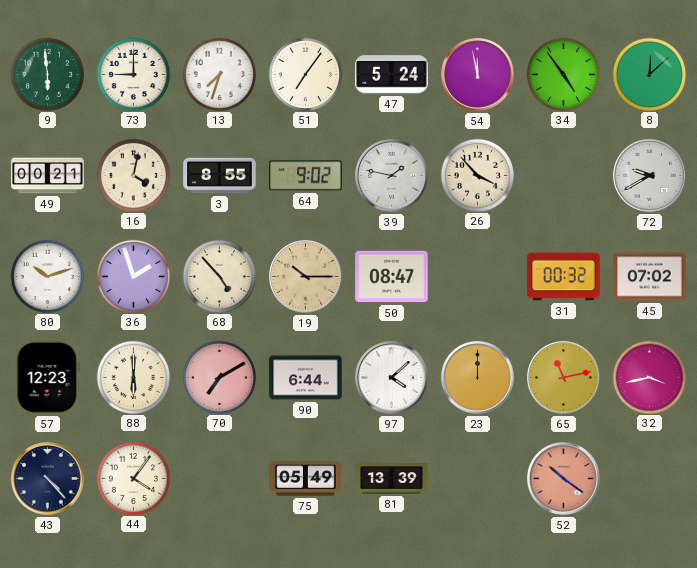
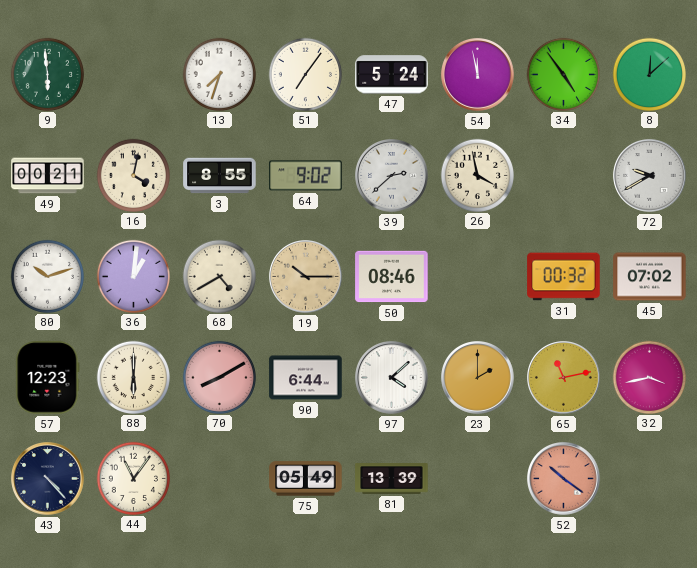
73: 9:00 -> none
39: 1:47 -> 2:38
26: 3:53 -> 3:58
36: 1:57 -> 1:01
68: 4:53 -> 4:40
50: 08:47 -> 08:46
70: 7:10 -> 8:10
23: 12:00 -> 2:00
44: 4:06 -> 11:06
